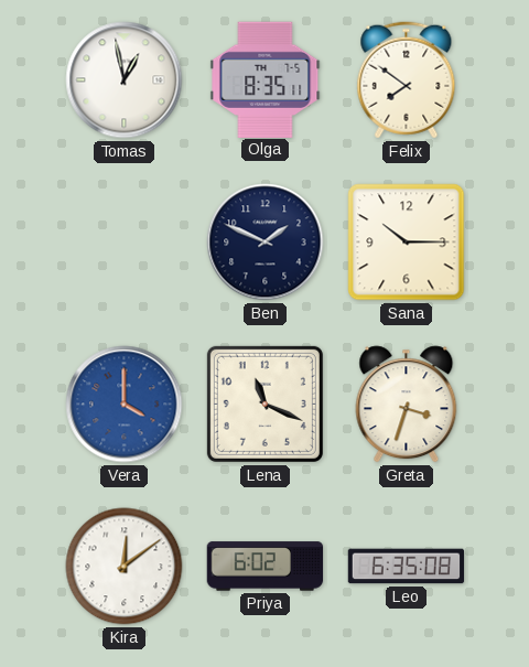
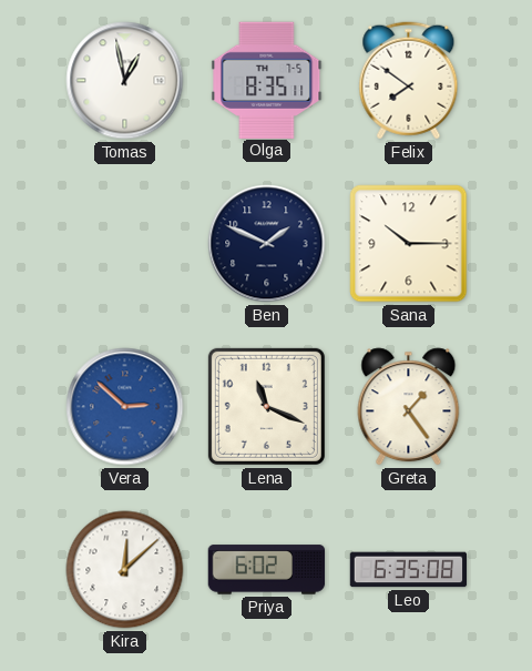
Vera: 4:00 -> 2:52
Greta: 3:33 -> 1:24
Kira: 12:09 -> 12:08
